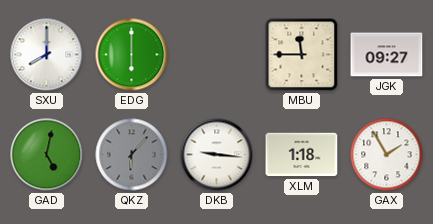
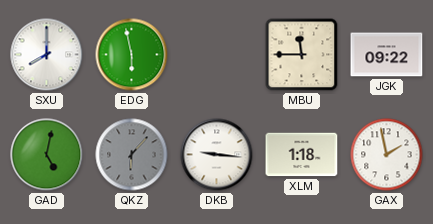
EDG: 6:00 -> 5:58
JGK: 09:27 -> 09:22
GAX: 1:55 -> 1:58
